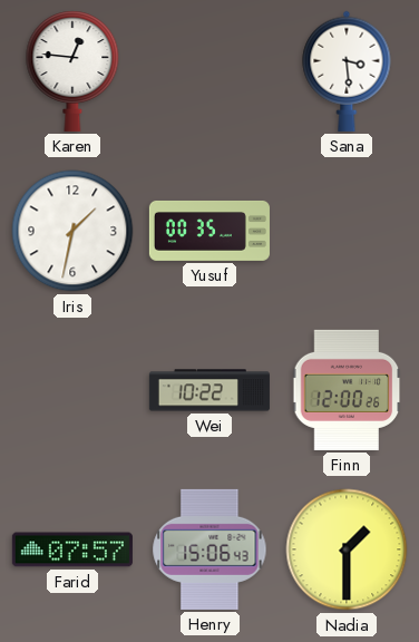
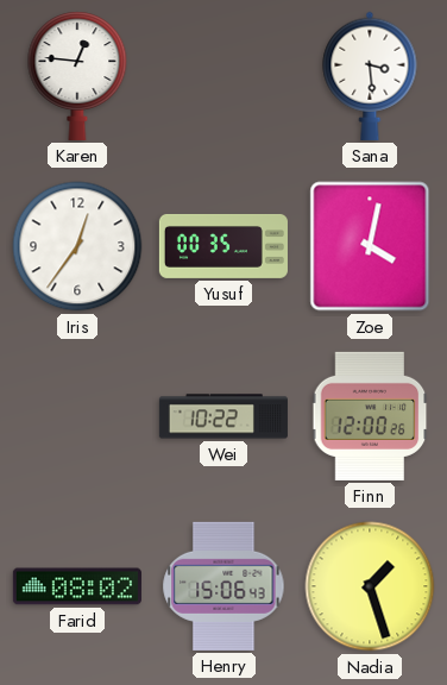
Iris: 1:32 -> 12:36
Zoe: none -> 4:02
Farid: 07:57 -> 08:02
Nadia: 1:30 -> 1:27
